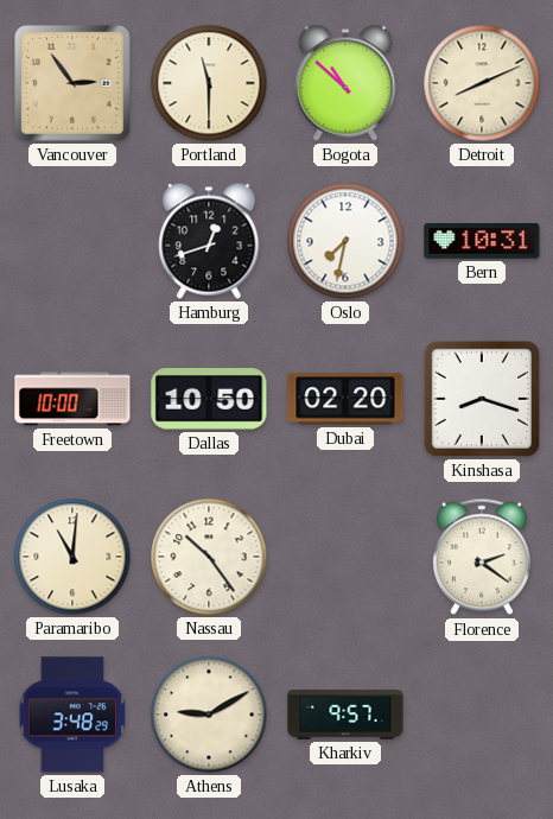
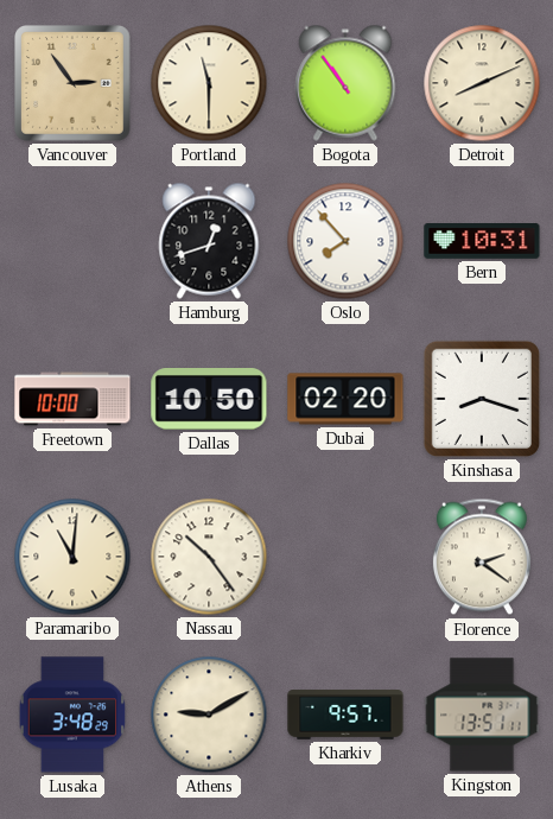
Bogota: 10:52 -> 10:54
Oslo: 7:32 -> 7:53
Kingston: none -> 13:51
